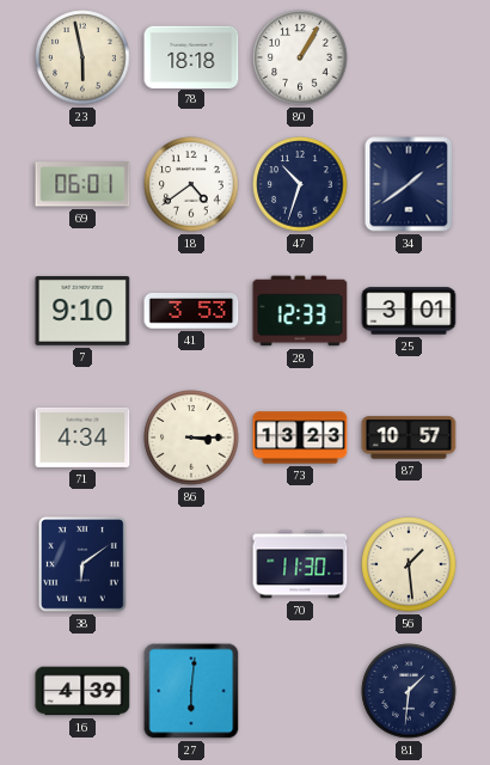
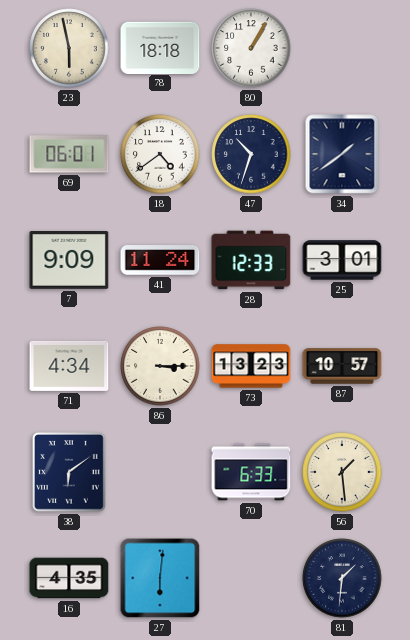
7: 9:10 -> 9:09
41: 3:53 -> 11:24
70: 11:30 -> 6:33
16: 4:39 -> 4:35
